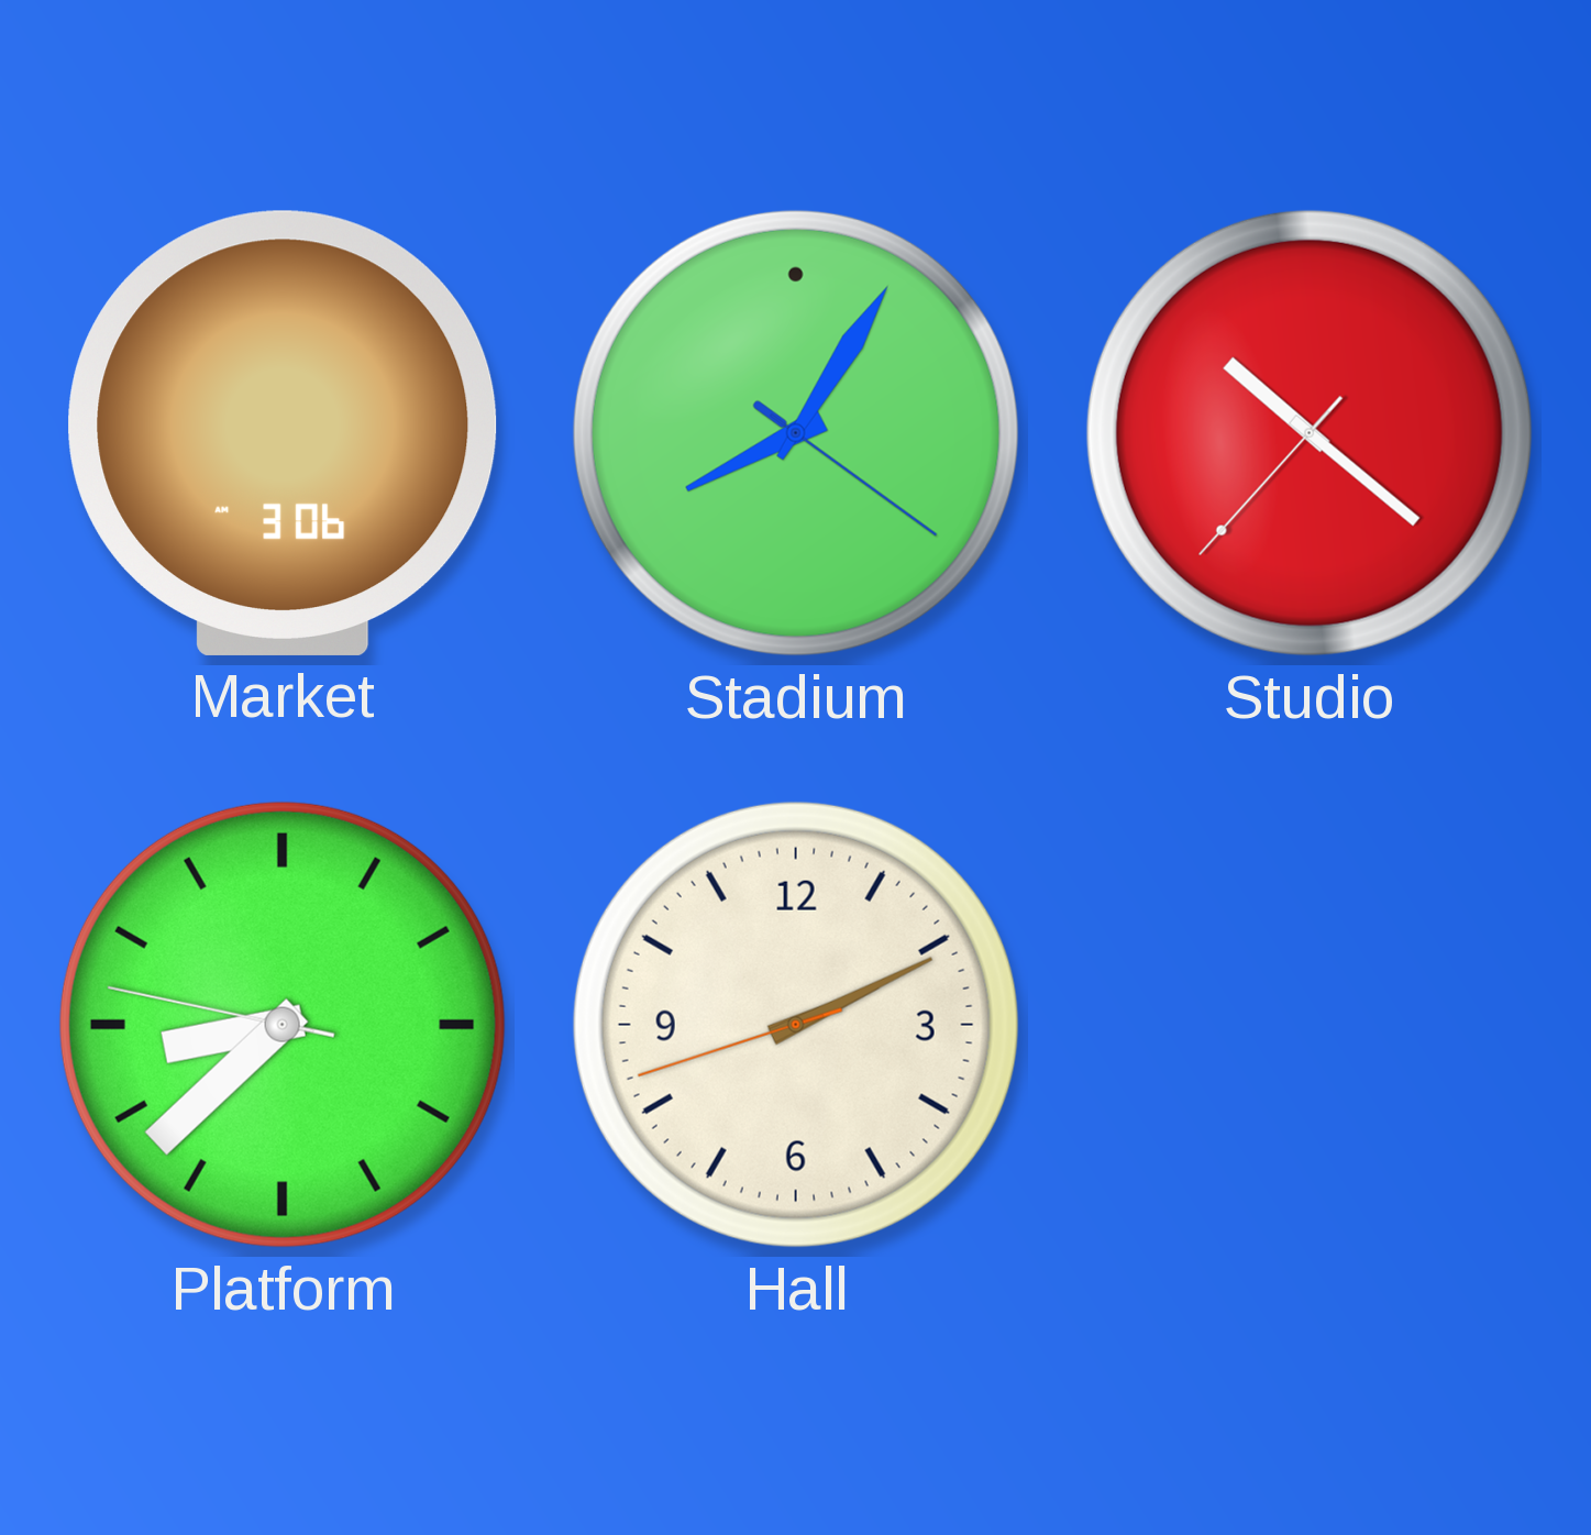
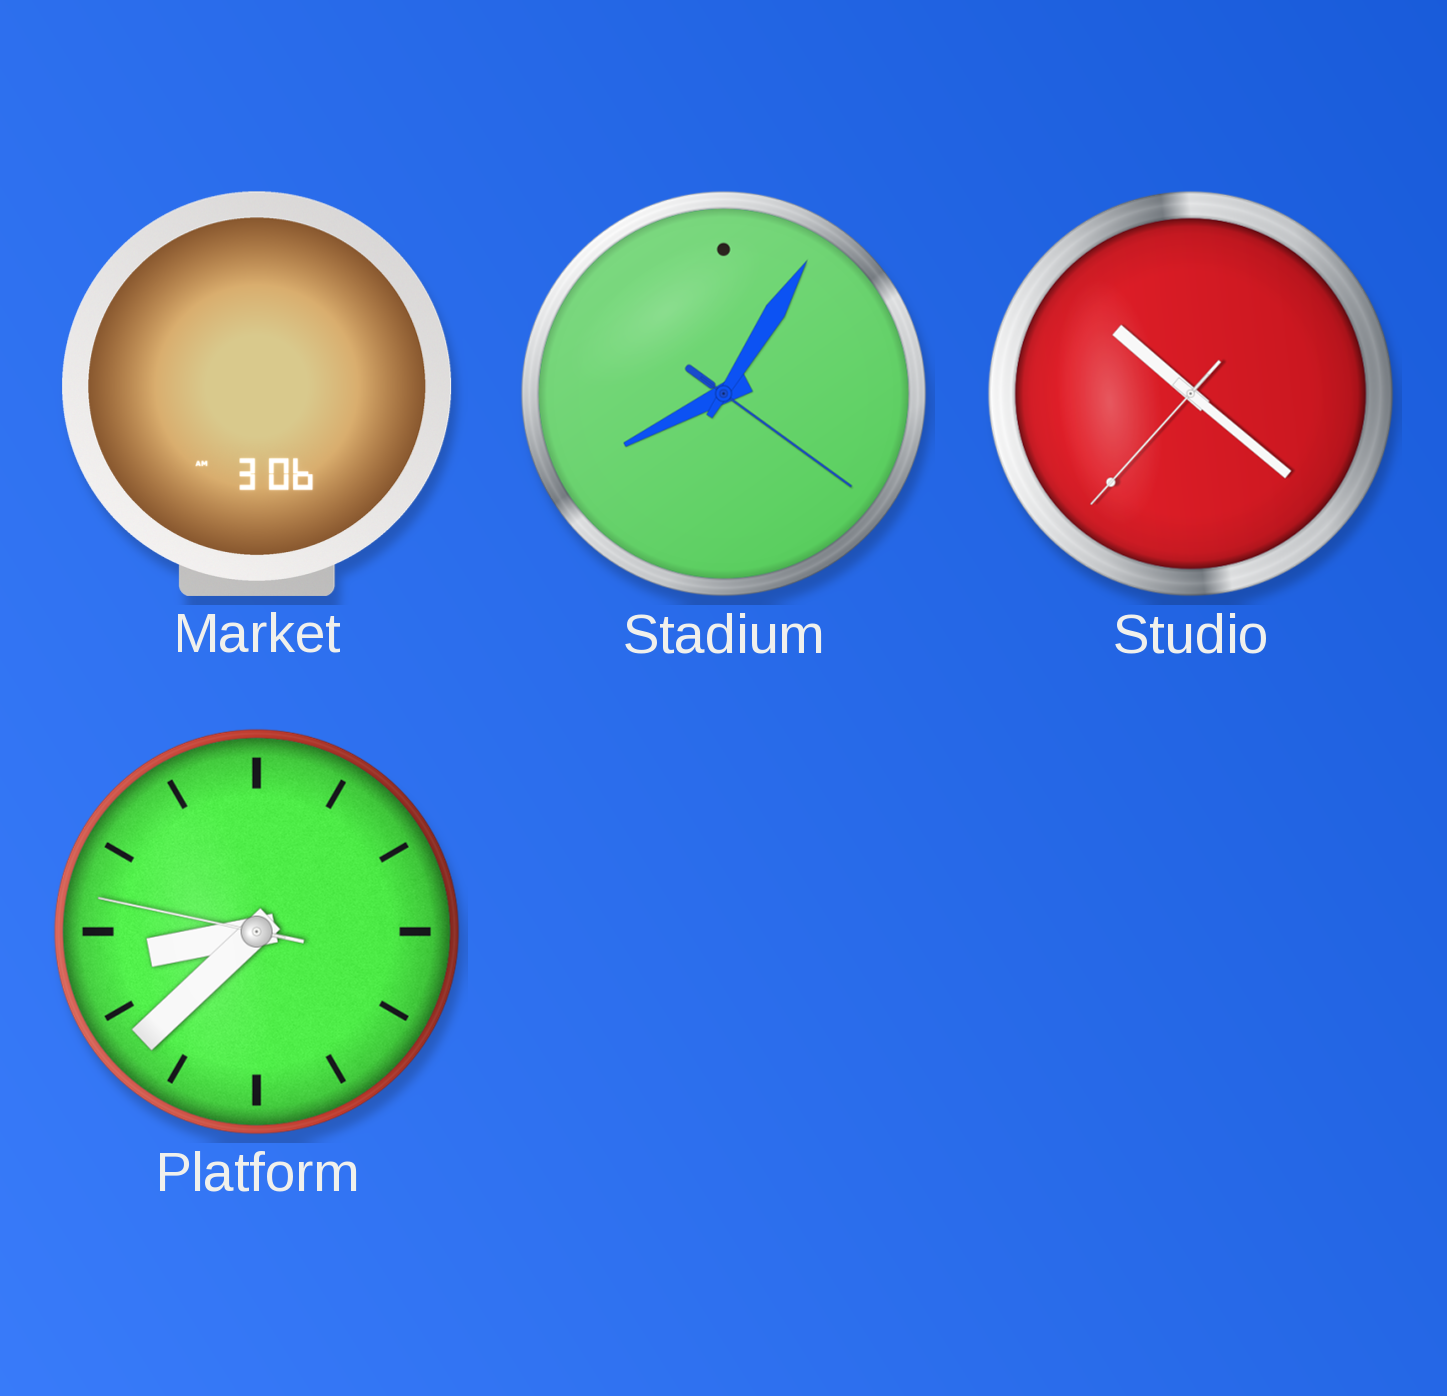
Hall: 2:10 -> none
